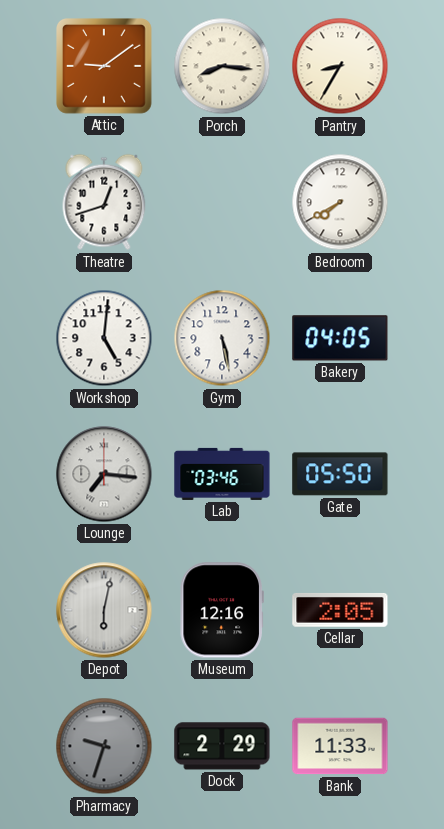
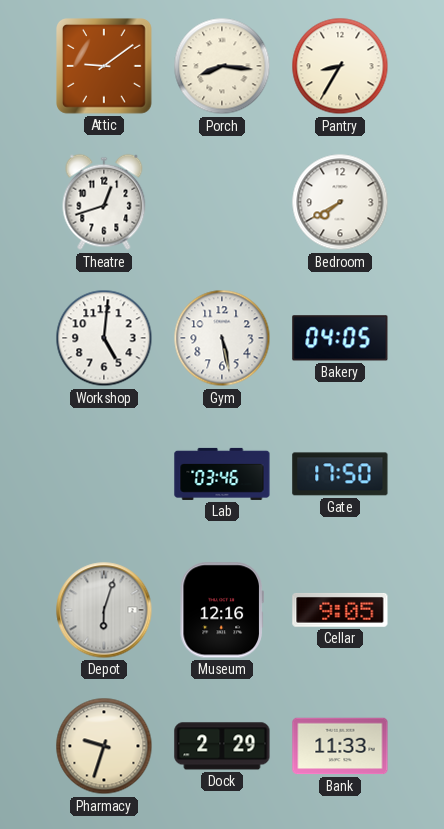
Lounge: 7:16 -> none
Gate: 05:50 -> 17:50
Depot: 6:02 -> 6:03
Cellar: 2:05 -> 9:05
Pharmacy dial: grey -> cream
